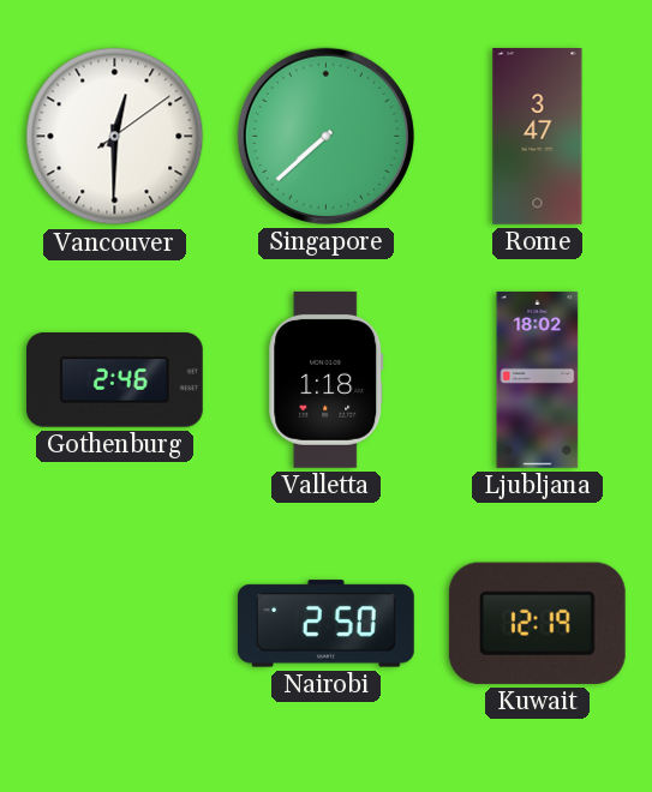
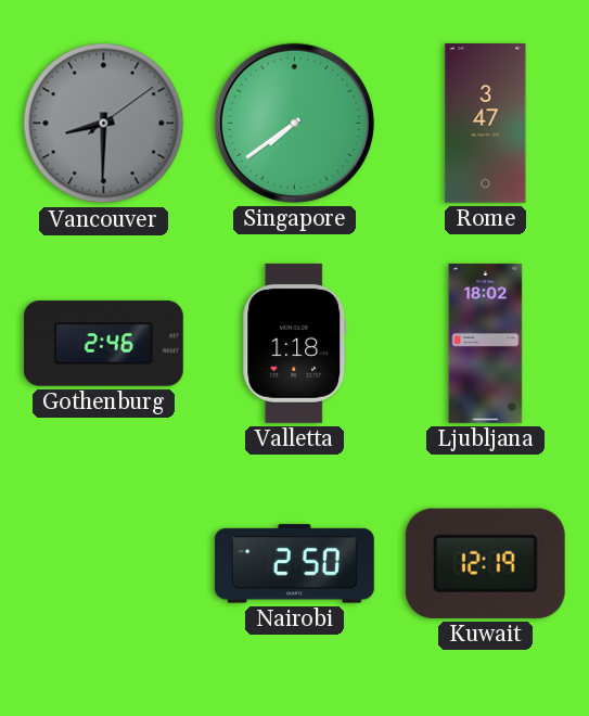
Vancouver: 12:30 -> 8:30
Vancouver dial: white -> grey
Singapore: 7:38 -> 7:39
